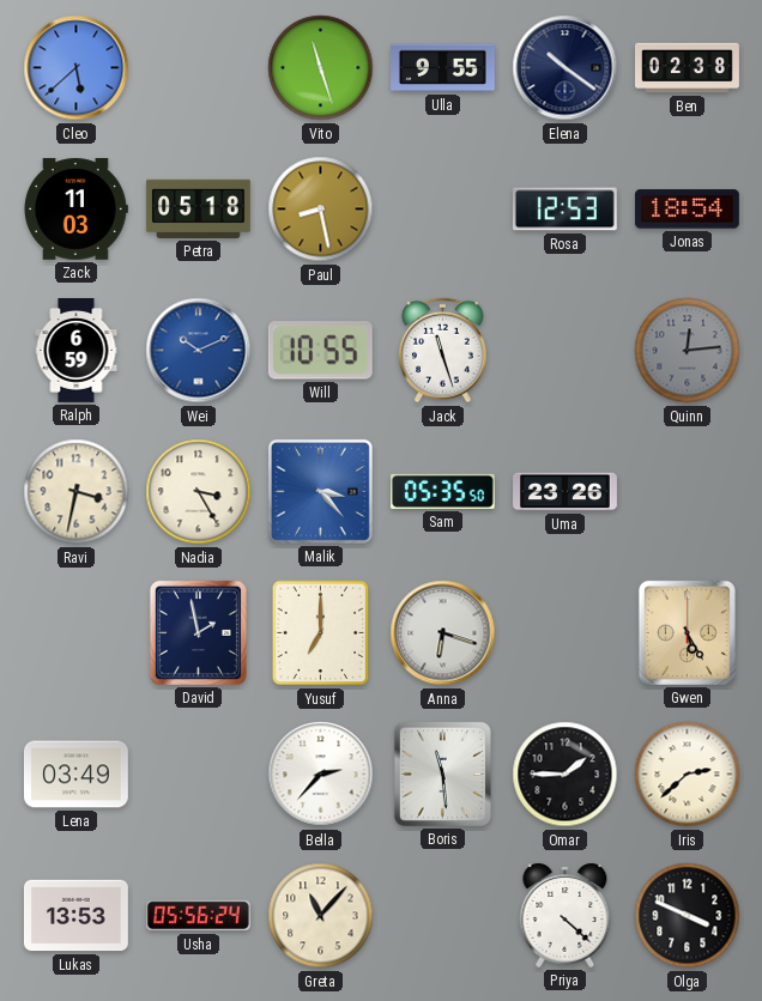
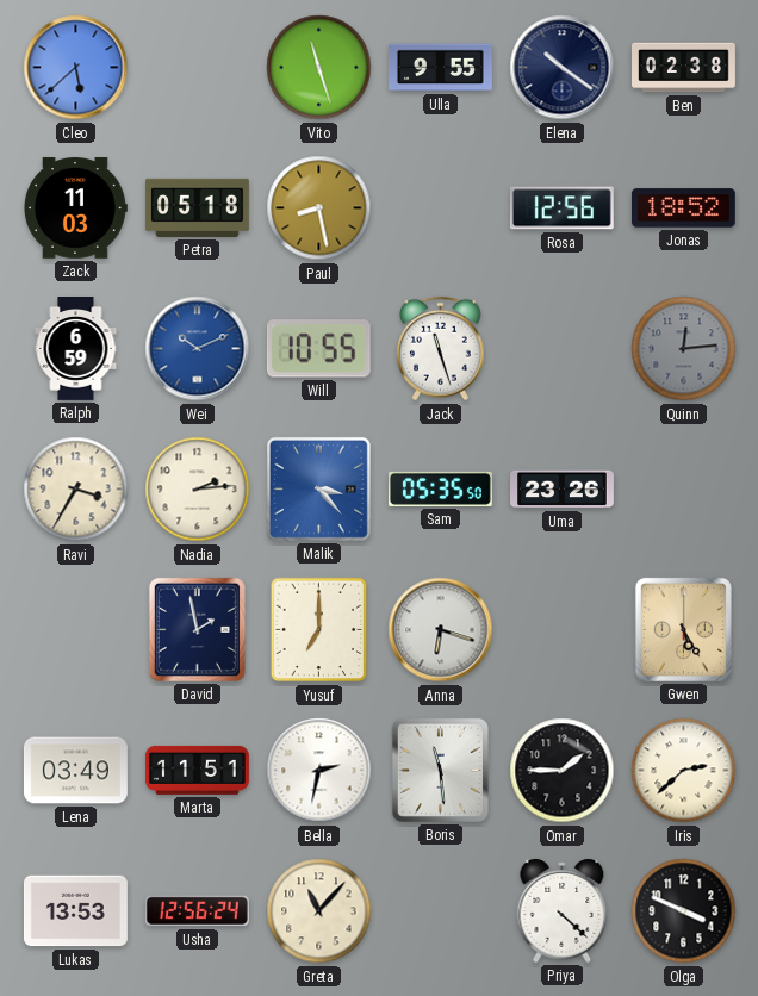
Rosa: 12:53 -> 12:56
Jonas: 18:54 -> 18:52
Ravi: 3:32 -> 3:35
Nadia: 3:25 -> 2:14
Marta: none -> 11:51
Bella: 2:37 -> 2:32
Usha: 05:56 -> 12:56
